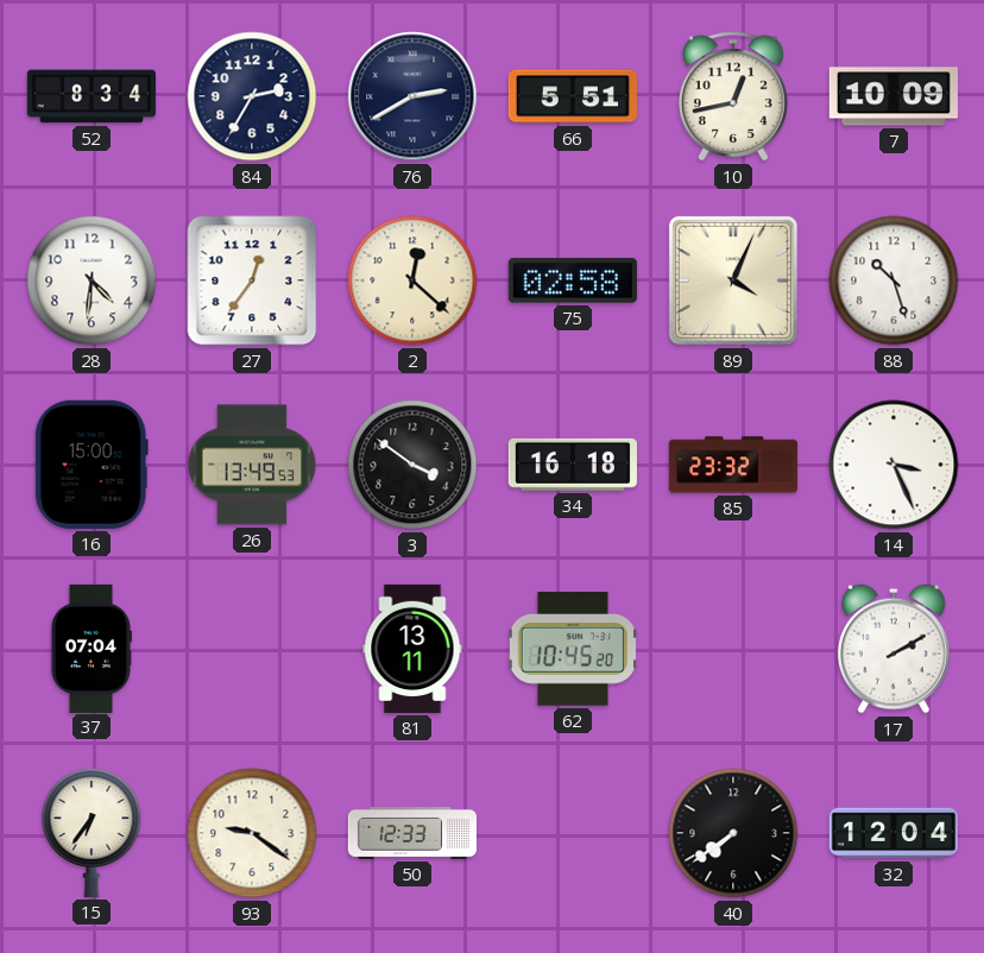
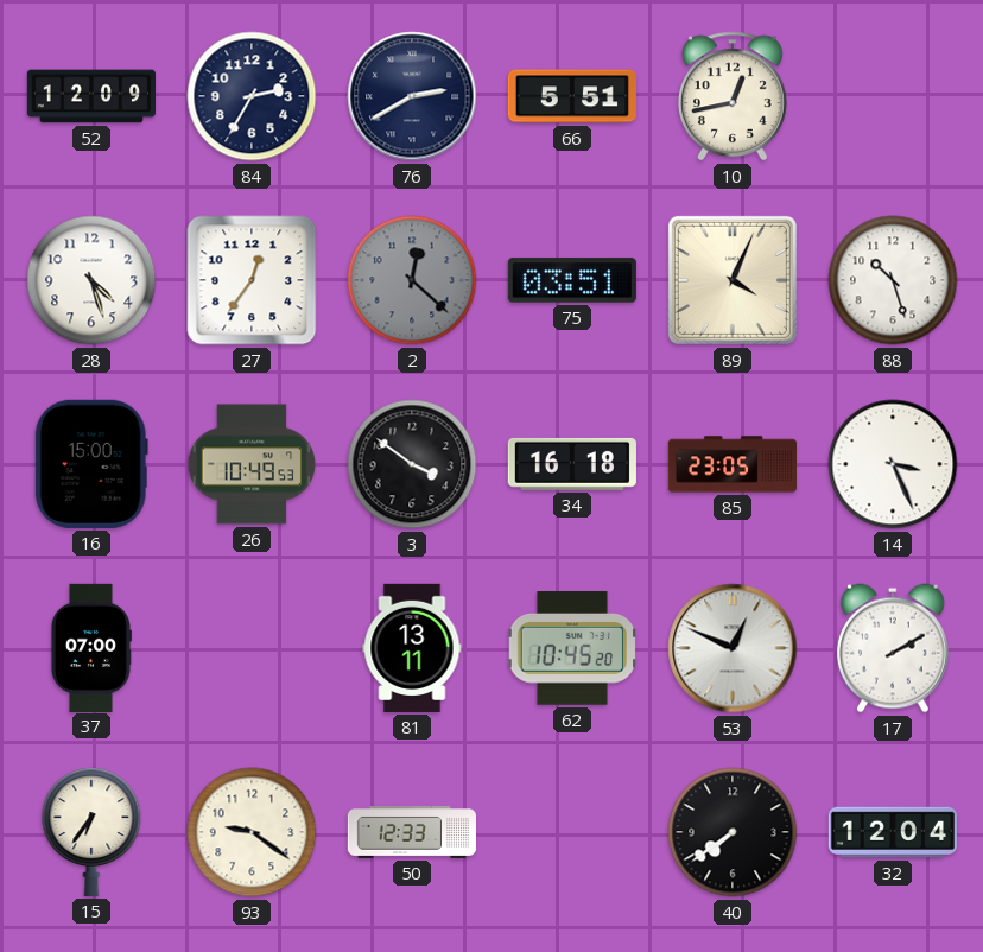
52: 8:34 -> 12:09
7: 10:09 -> none
28: 4:31 -> 4:27
2 dial: cream -> grey
75: 02:58 -> 03:51
26: 13:49 -> 10:49
85: 23:32 -> 23:05
37: 07:04 -> 07:00
53: none -> 12:49
